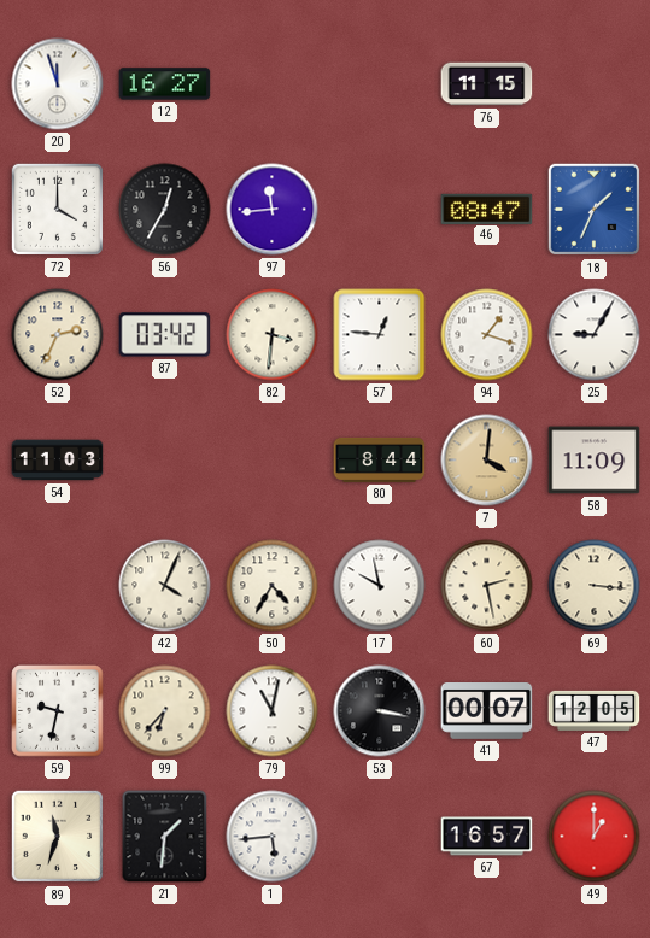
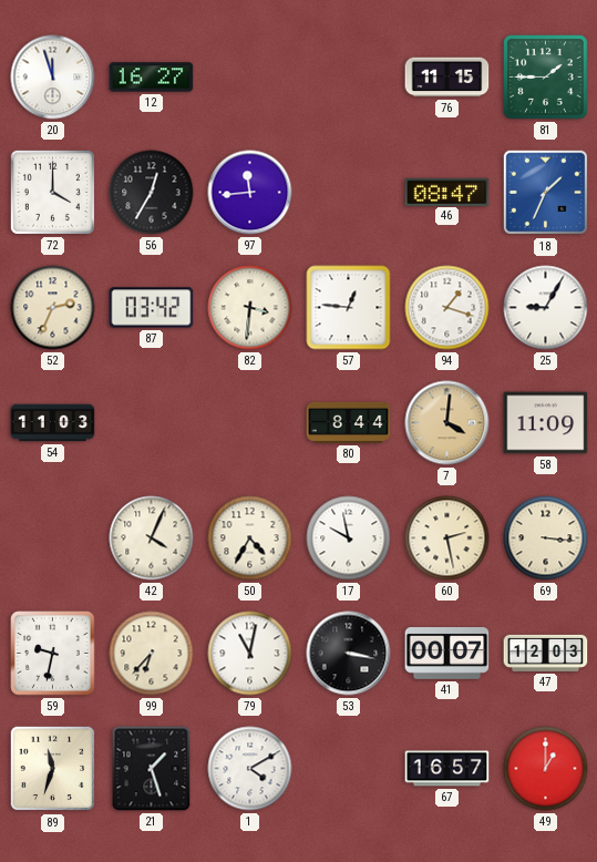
81: none -> 1:45
47: 12:05 -> 12:03
21: 1:31 -> 1:27
1: 5:44 -> 4:10
